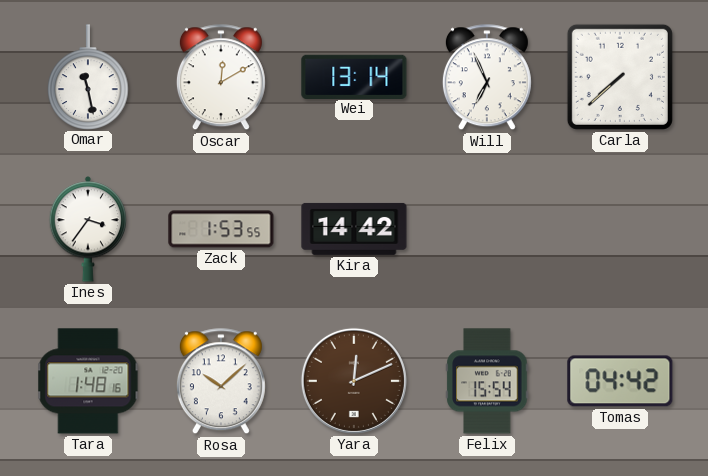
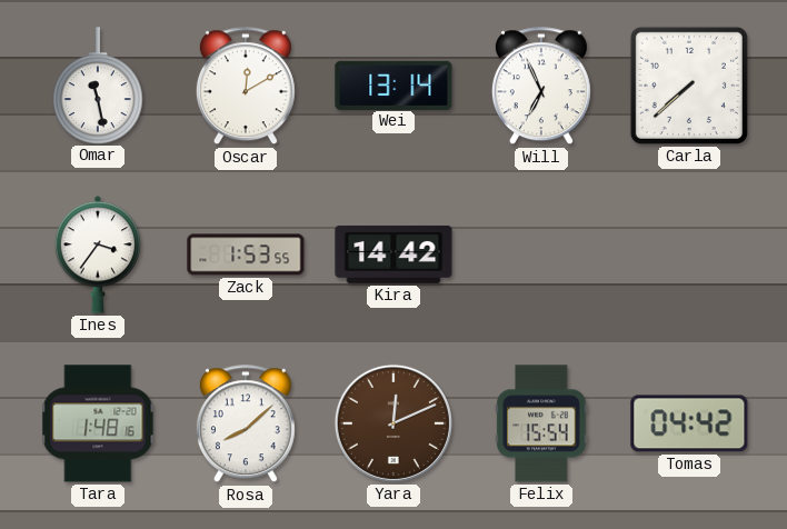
Rosa: 10:08 -> 8:08
